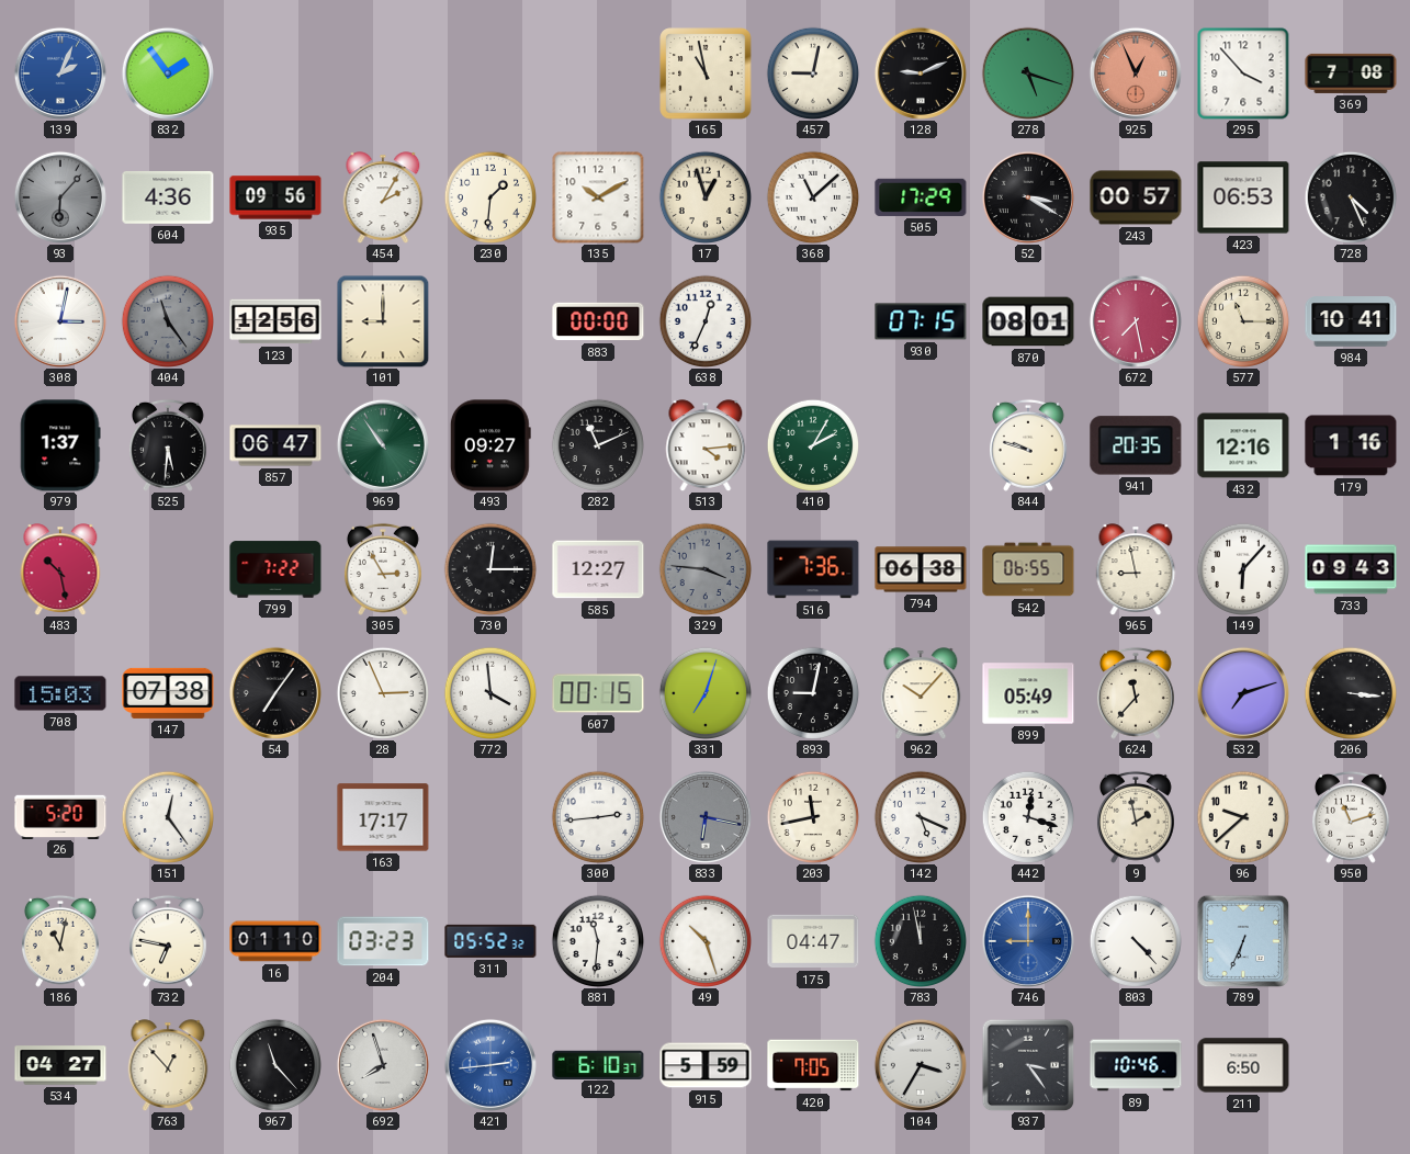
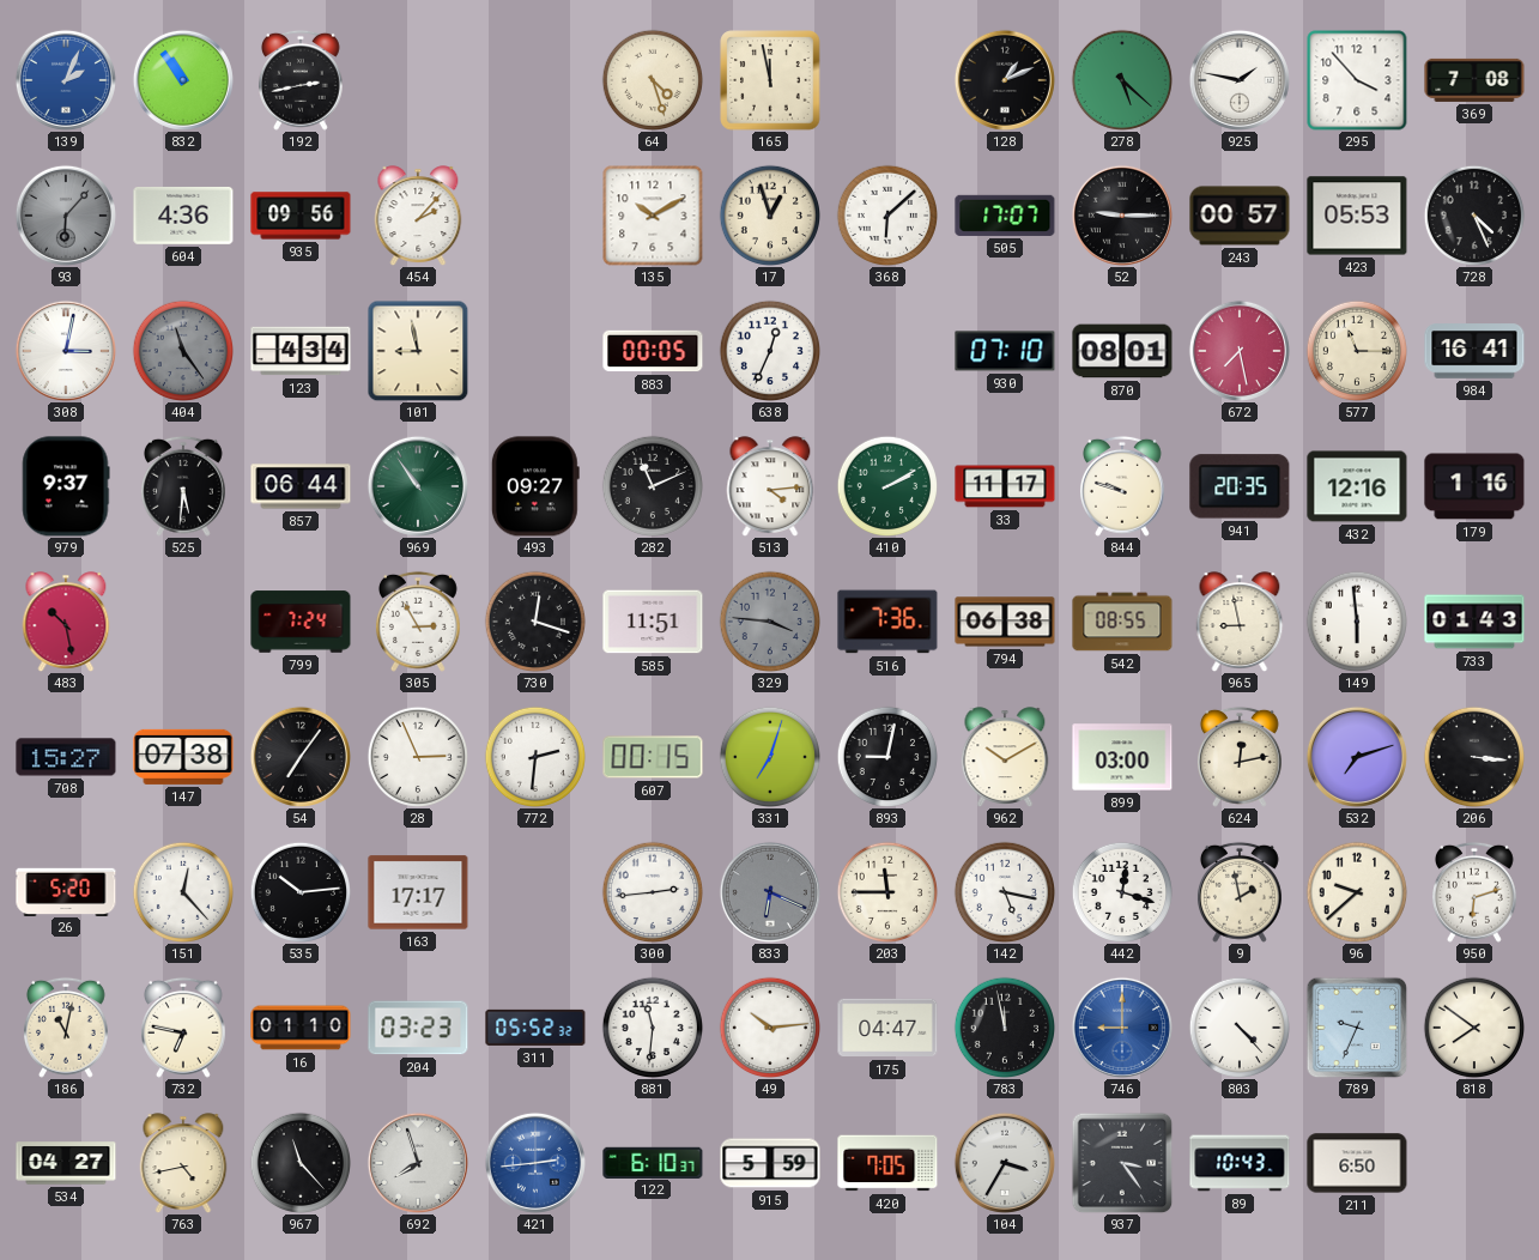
832: 1:54 -> 10:54
192: none -> 2:43
64: none -> 4:27
165: 10:58 -> 11:58
457: 9:02 -> none
128: 9:11 -> 1:11
278: 5:18 -> 5:22
925: 12:56 -> 1:47
925 dial: salmon -> white
454: 2:05 -> 2:07
230: 1:31 -> none
368: 11:08 -> 6:08
505: 17:29 -> 17:07
52: 3:20 -> 9:15
423: 06:53 -> 05:53
123: 12:56 -> 4:34
101: 9:00 -> 8:58
883: 00:00 -> 00:05
930: 07:15 -> 07:10
984: 10:41 -> 16:41
979: 1:37 -> 9:37
857: 06:47 -> 06:44
410: 2:05 -> 2:10
33: none -> 11:17
799: 7:22 -> 7:24
730: 12:15 -> 12:18
585: 12:27 -> 11:51
542: 06:55 -> 08:55
149: 6:07 -> 5:59
733: 09:43 -> 01:43
708: 15:03 -> 15:27
772: 3:59 -> 2:31
962: 10:07 -> 10:10
899: 05:49 -> 03:00
624: 11:37 -> 12:13
151: 12:24 -> 12:23
535: none -> 10:14
833: 6:17 -> 6:19
203: 11:43 -> 11:45
142: 5:19 -> 5:17
950: 11:12 -> 6:12
49: 10:27 -> 10:14
789: 6:34 -> 9:34
818: none -> 7:51
763: 12:53 -> 4:43
89: 10:46 -> 10:43
